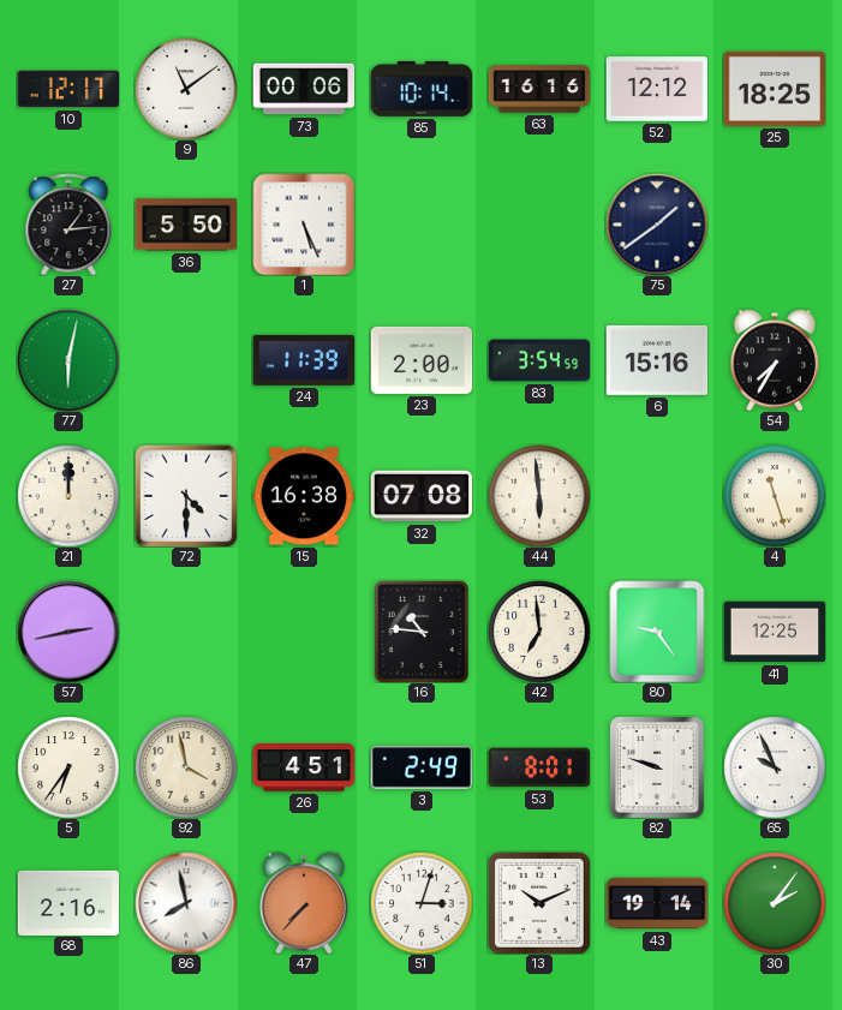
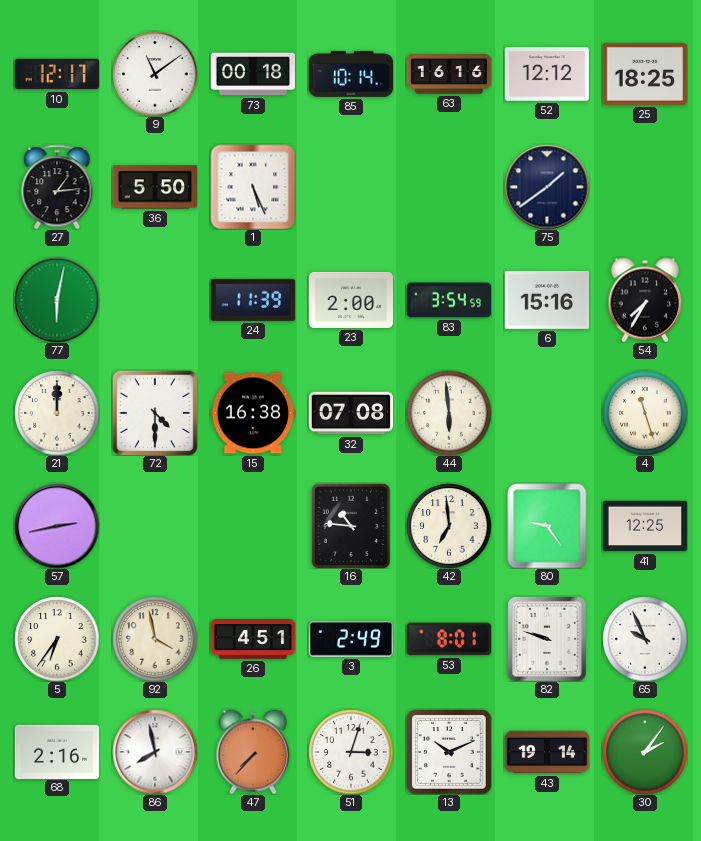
73: 00:06 -> 00:18
